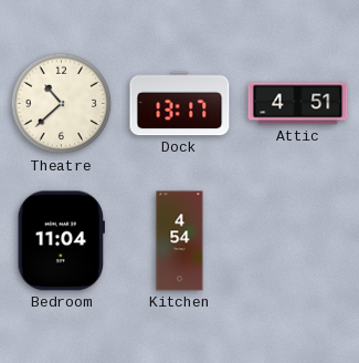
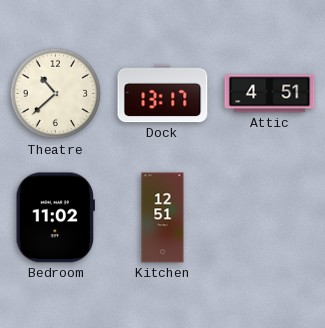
Bedroom: 11:04 -> 11:02
Kitchen: 4:54 -> 12:51
